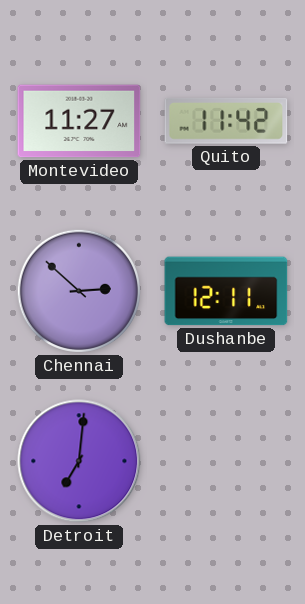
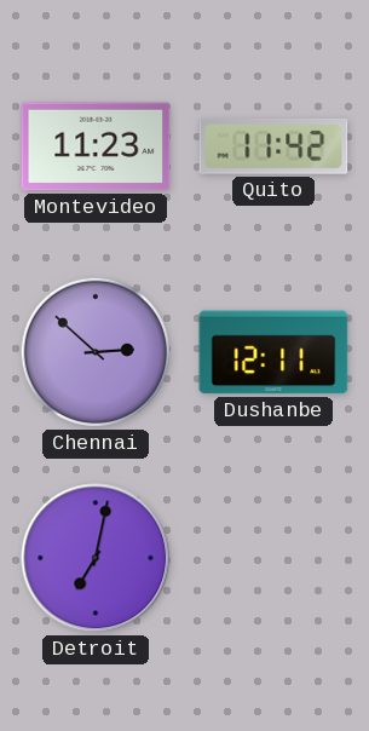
Montevideo: 11:27 -> 11:23
Detroit: 7:01 -> 7:02
